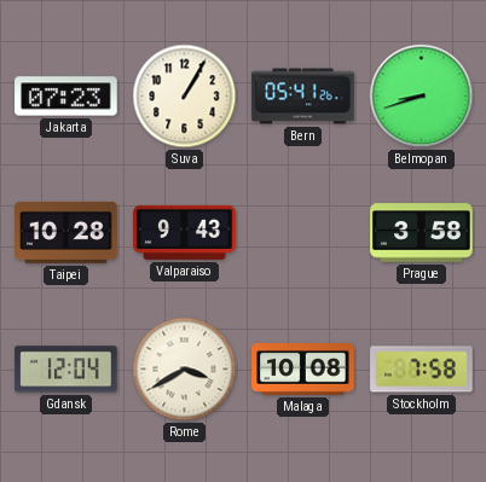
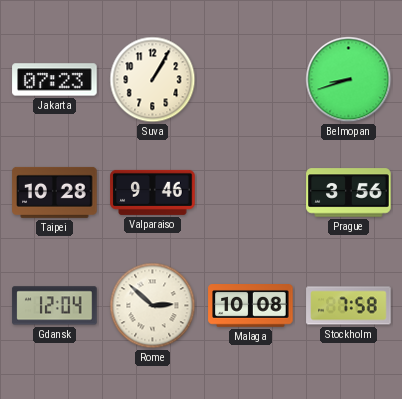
Bern: 05:41 -> none
Valparaiso: 9:43 -> 9:46
Prague: 3:58 -> 3:56
Rome: 3:40 -> 2:52
